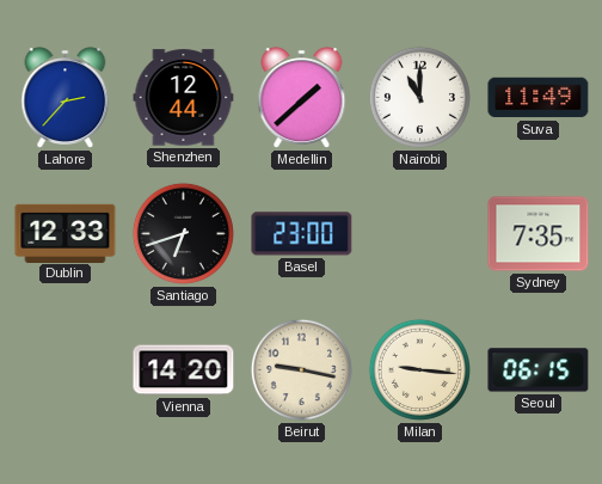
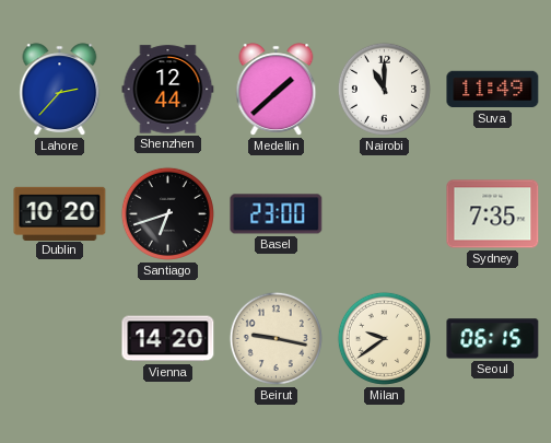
Dublin: 12:33 -> 10:20
Milan: 9:16 -> 9:39
